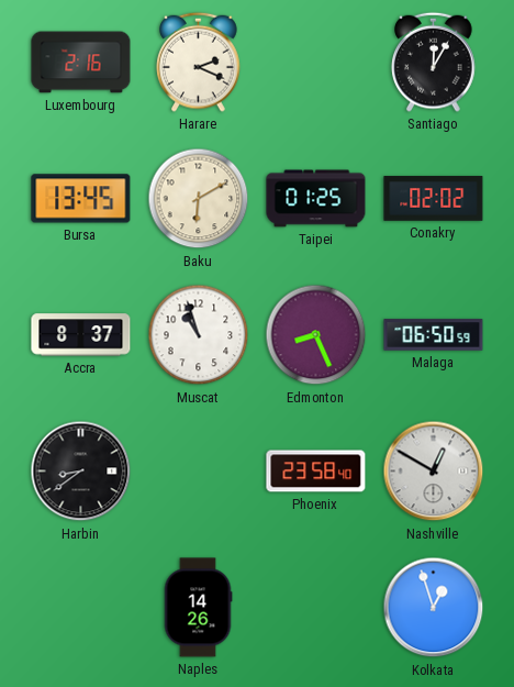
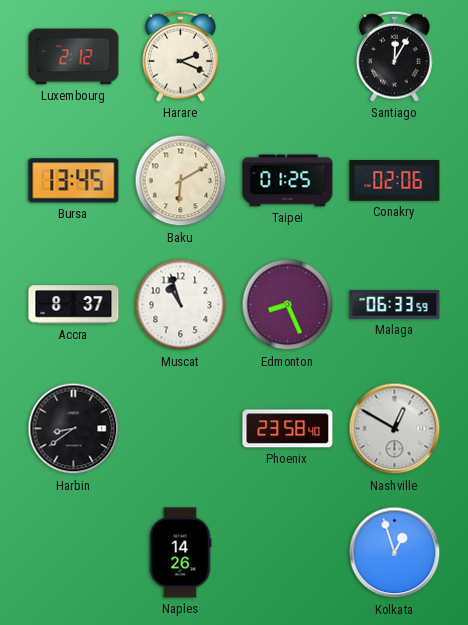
Luxembourg: 2:16 -> 2:12
Conakry: 02:02 -> 02:06
Malaga: 06:50 -> 06:33
